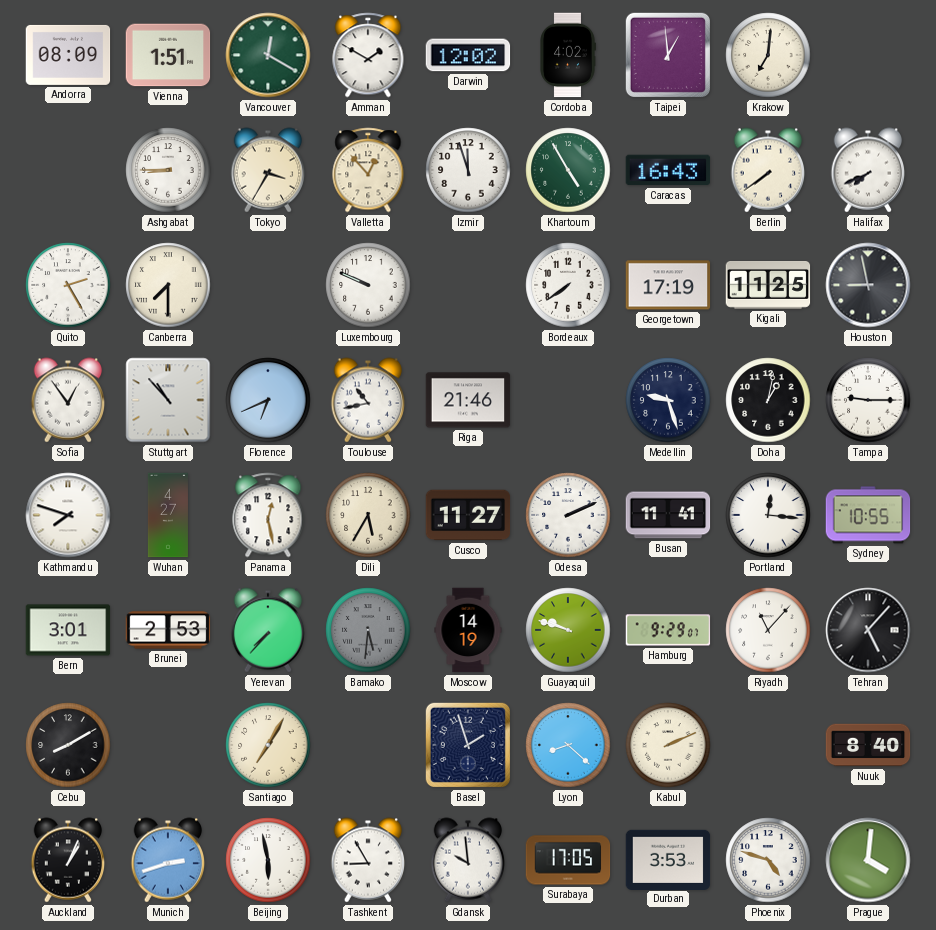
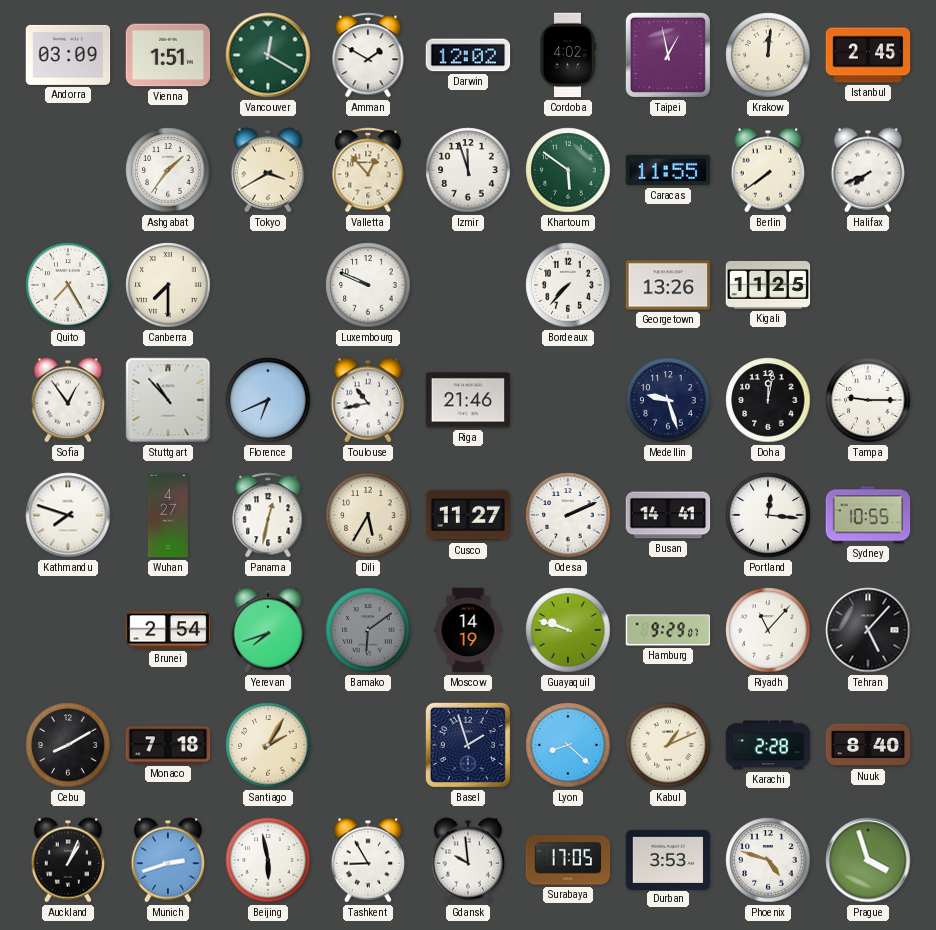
Andorra: 08:09 -> 03:09
Taipei: 12:59 -> 12:58
Krakow: 7:01 -> 12:01
Istanbul: none -> 2:45
Ashgabat: 8:45 -> 1:36
Tokyo: 3:35 -> 3:40
Khartoum: 4:55 -> 5:51
Caracas: 16:43 -> 11:55
Quito: 2:25 -> 7:25
Bordeaux: 7:39 -> 7:37
Georgetown: 17:19 -> 13:26
Houston: 8:58 -> none
Doha: 1:02 -> 12:02
Panama: 12:28 -> 12:32
Busan: 11:41 -> 14:41
Bern: 3:01 -> none
Brunei: 2:53 -> 2:54
Yerevan: 7:37 -> 7:42
Bamako: 5:31 -> 6:09
Monaco: none -> 7:18
Santiago: 7:05 -> 2:05
Kabul: 2:11 -> 1:11
Karachi: none -> 2:28
Prague: 4:01 -> 3:57
